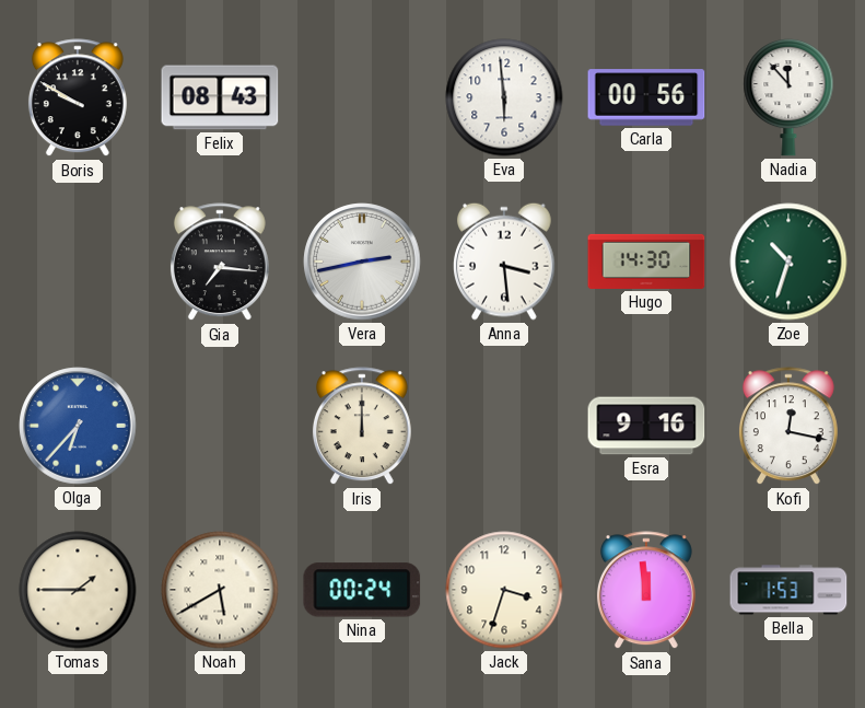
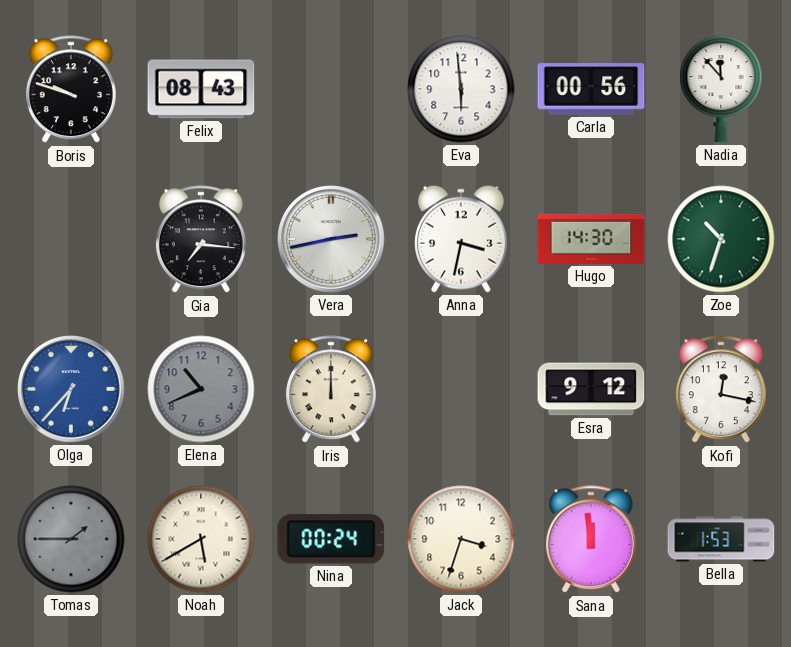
Boris: 9:50 -> 9:48
Anna: 3:29 -> 3:32
Elena: none -> 10:41
Esra: 9:16 -> 9:12
Tomas dial: cream -> grey
